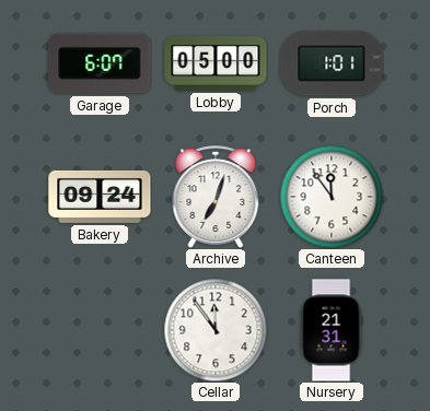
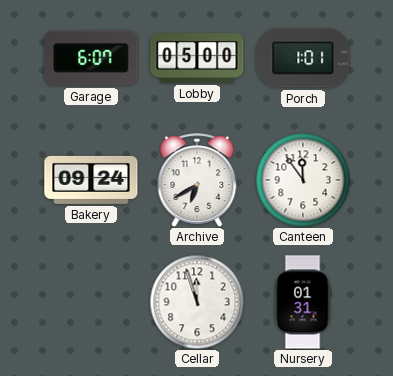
Archive: 7:03 -> 6:40
Cellar: 11:54 -> 11:57
Nursery: 21:31 -> 01:31
